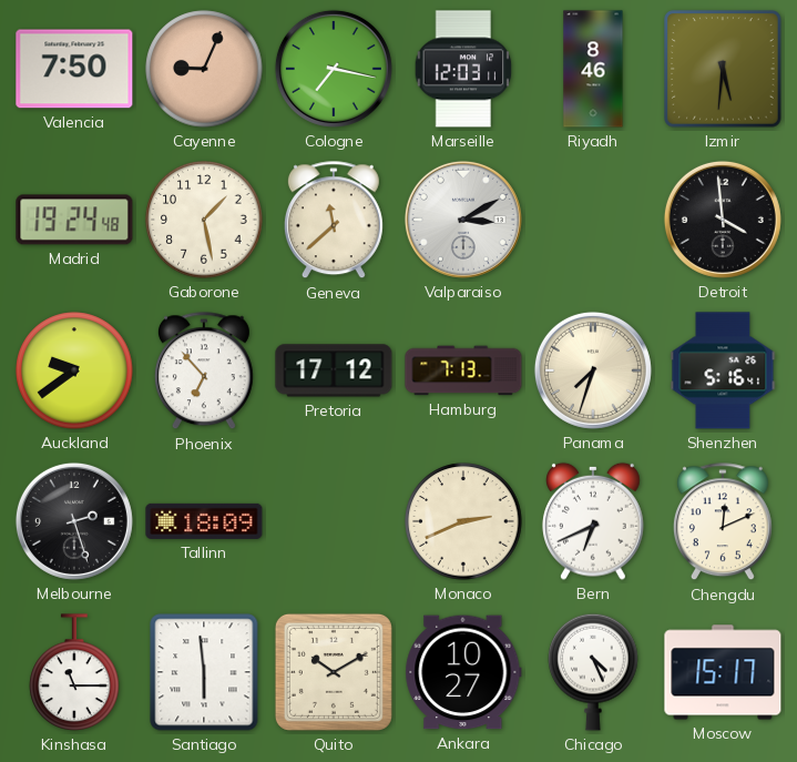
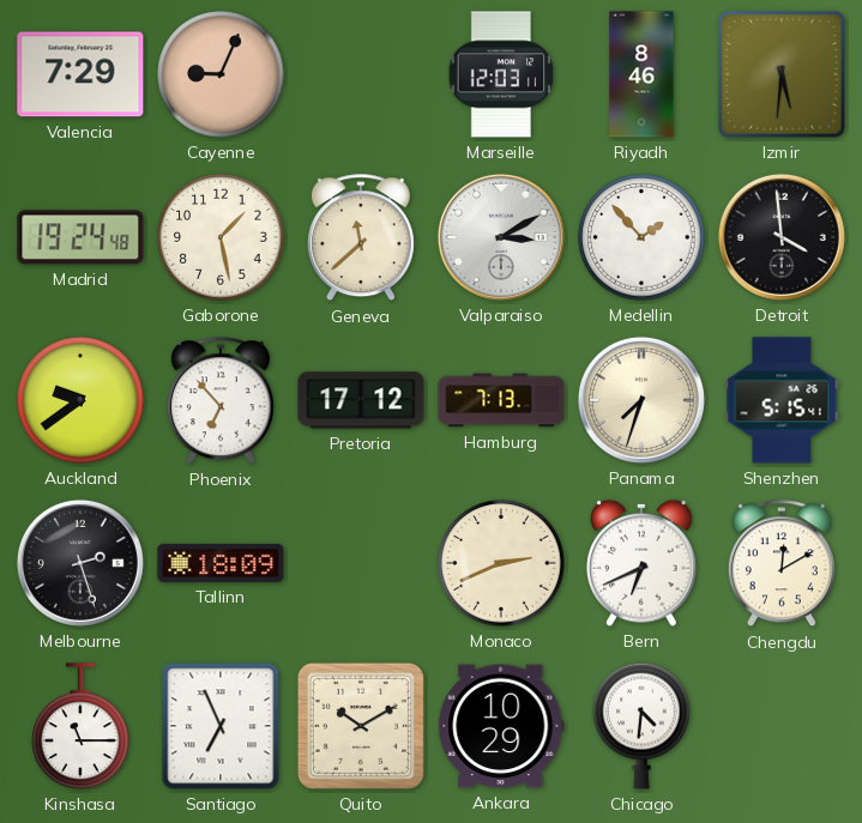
Valencia: 7:50 -> 7:29
Cologne: 7:17 -> none
Medellin: none -> 1:53
Shenzhen: 5:16 -> 5:15
Chengdu: 12:11 -> 12:10
Santiago: 5:59 -> 6:56
Ankara: 10:27 -> 10:29
Chicago: 4:26 -> 4:31
Moscow: 15:17 -> none
